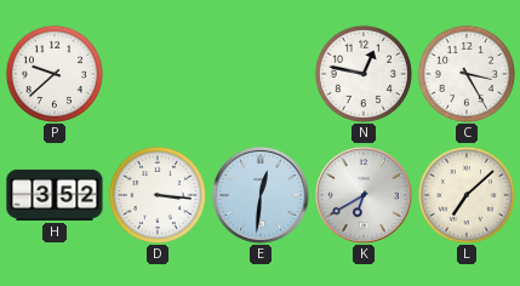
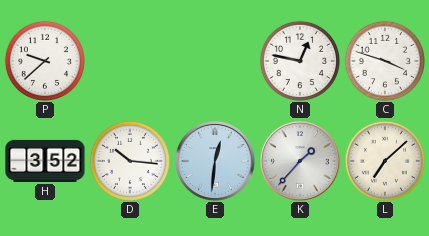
C: 3:25 -> 3:48
D: 3:16 -> 10:16
K: 6:40 -> 1:37
